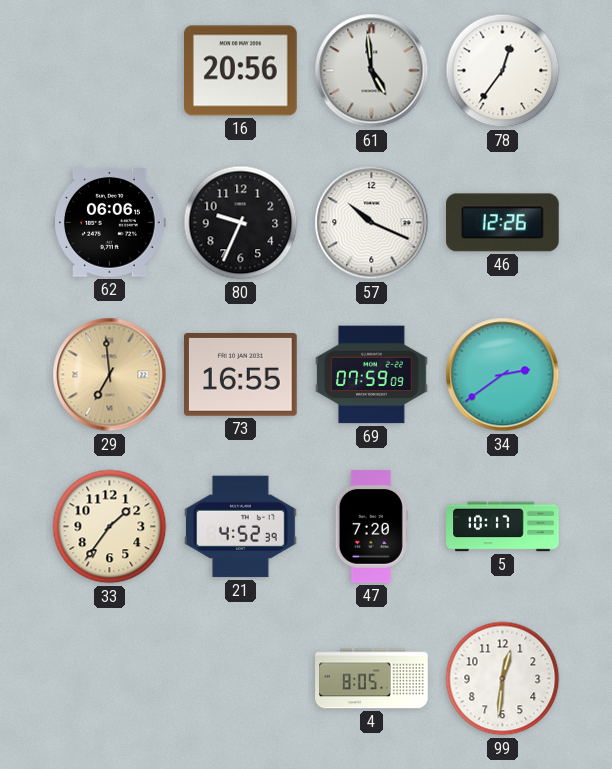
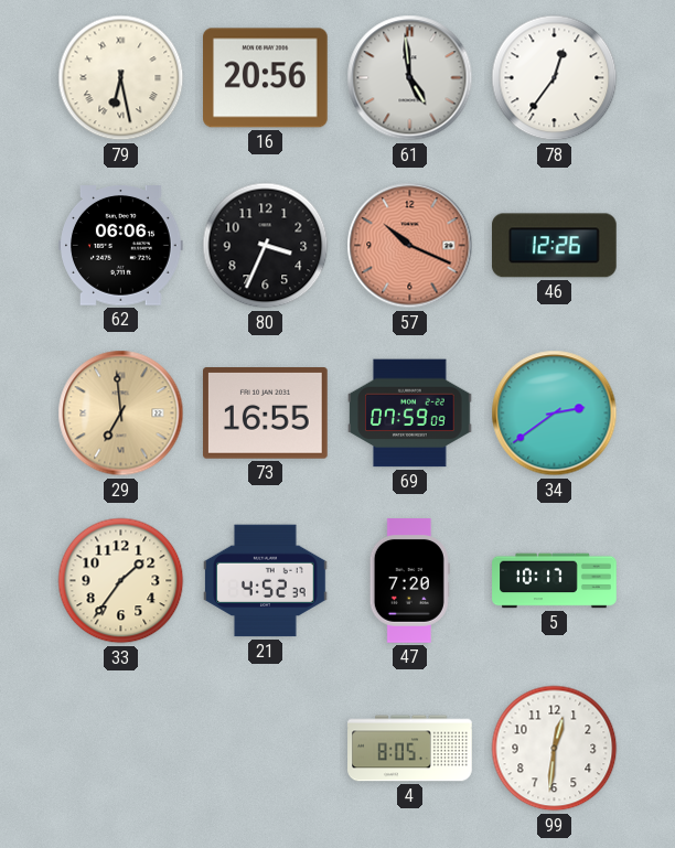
79: none -> 6:28
80: 9:34 -> 3:34
57 dial: white -> salmon
